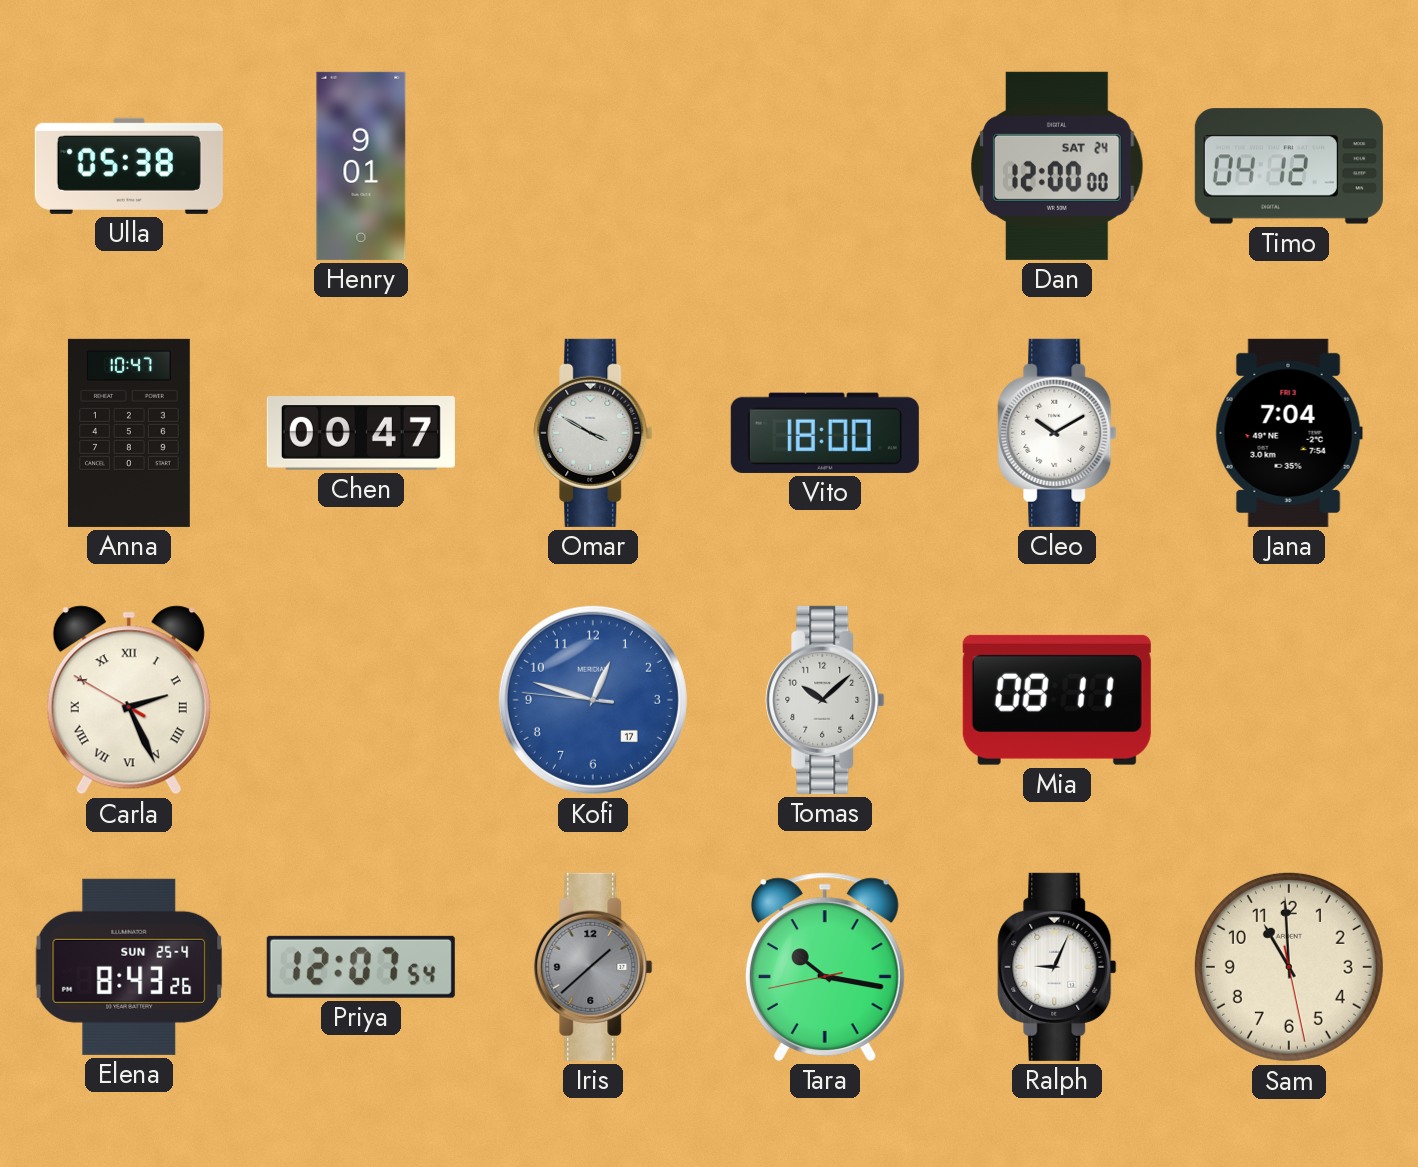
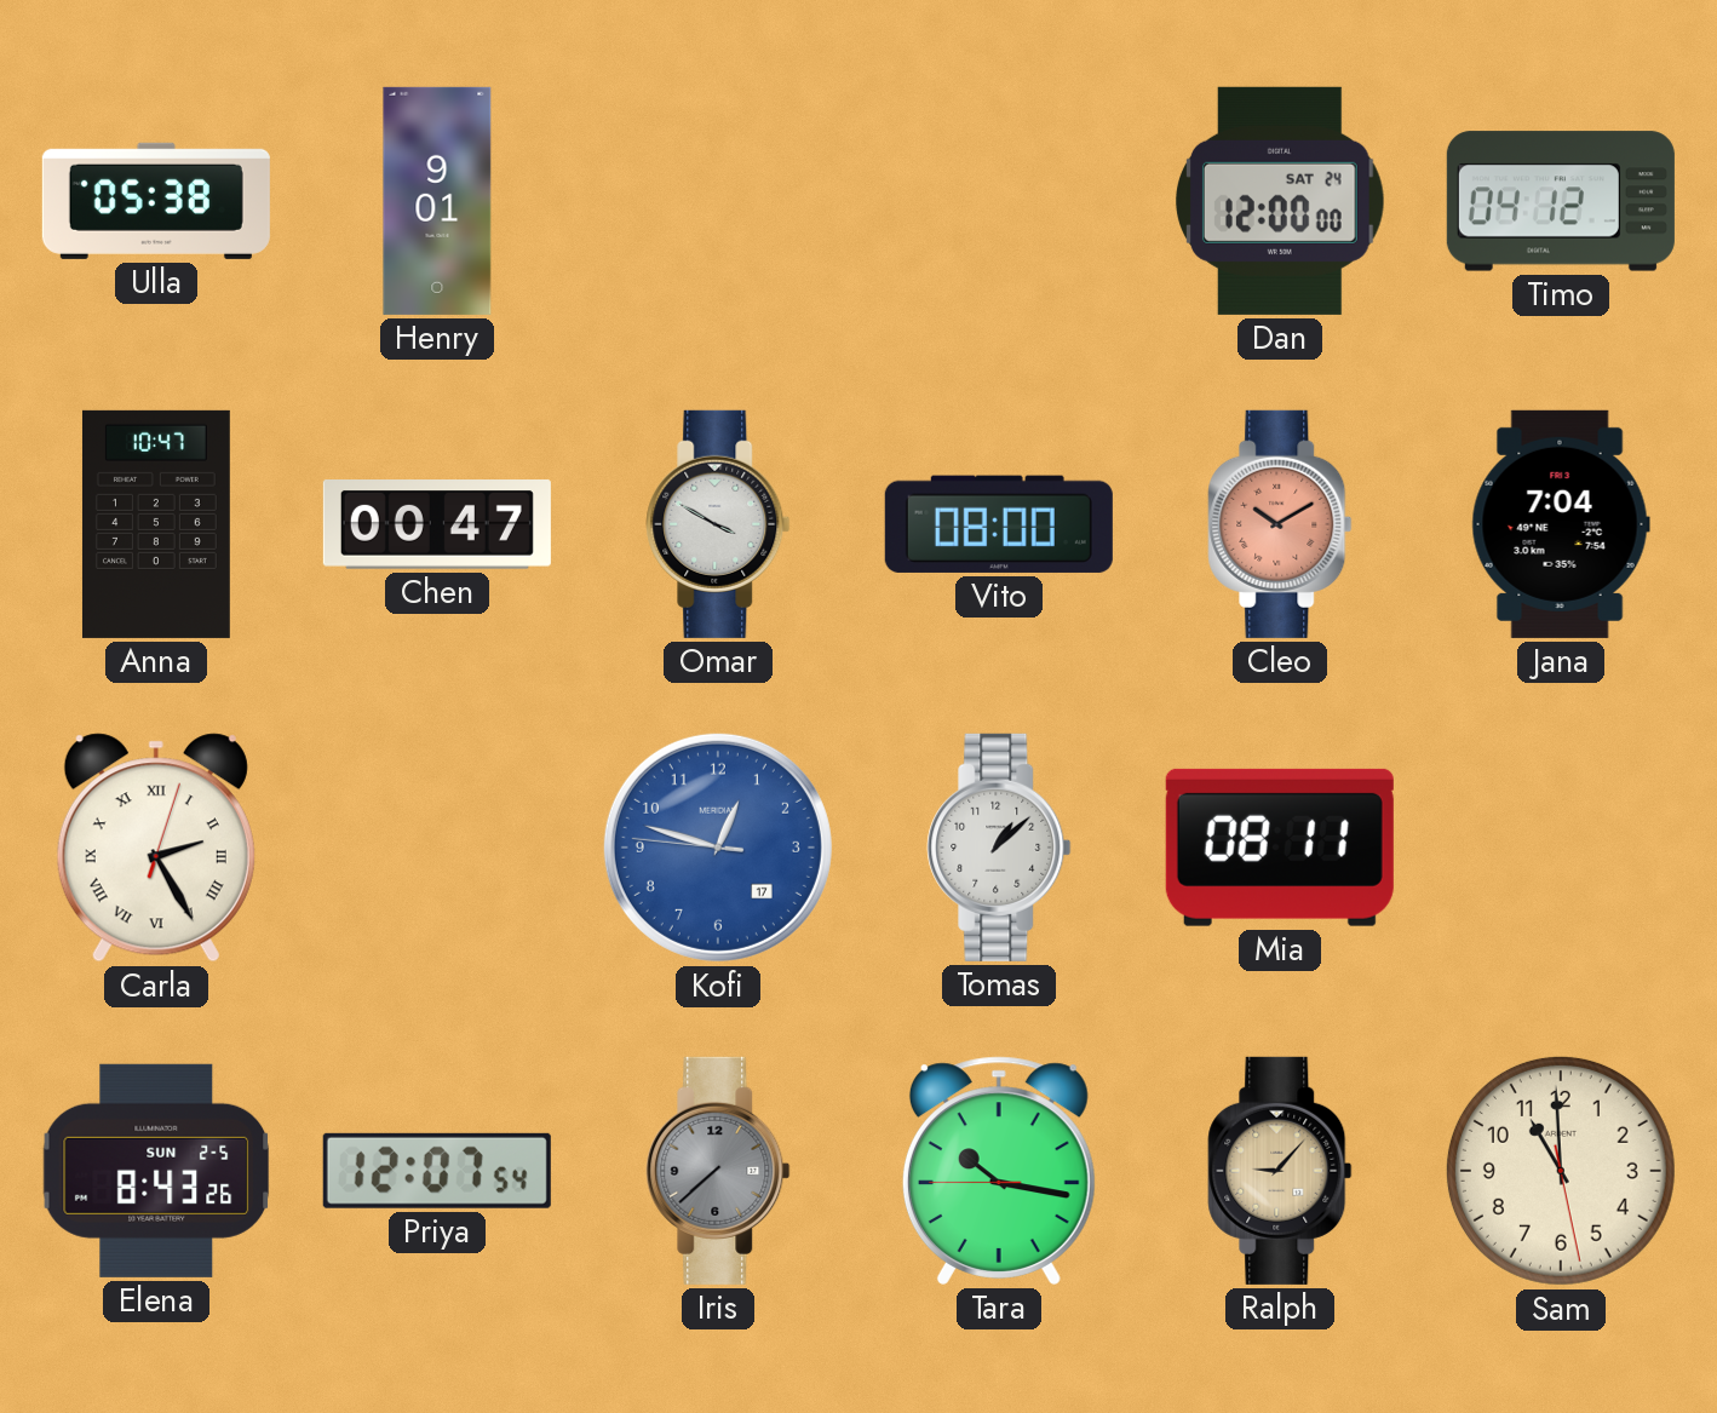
Vito: 18:00 -> 08:00
Cleo dial: white -> salmon
Carla: 2:25:50 -> 2:25:03
Tomas: 10:08 -> 1:08
Elena date: SUN 25-4 -> SUN 2-5
Iris: 1:38 -> 7:38
Tara: 10:16:43 -> 10:16:45
Ralph: 9:04 -> 9:07
Ralph dial: white -> champagne
